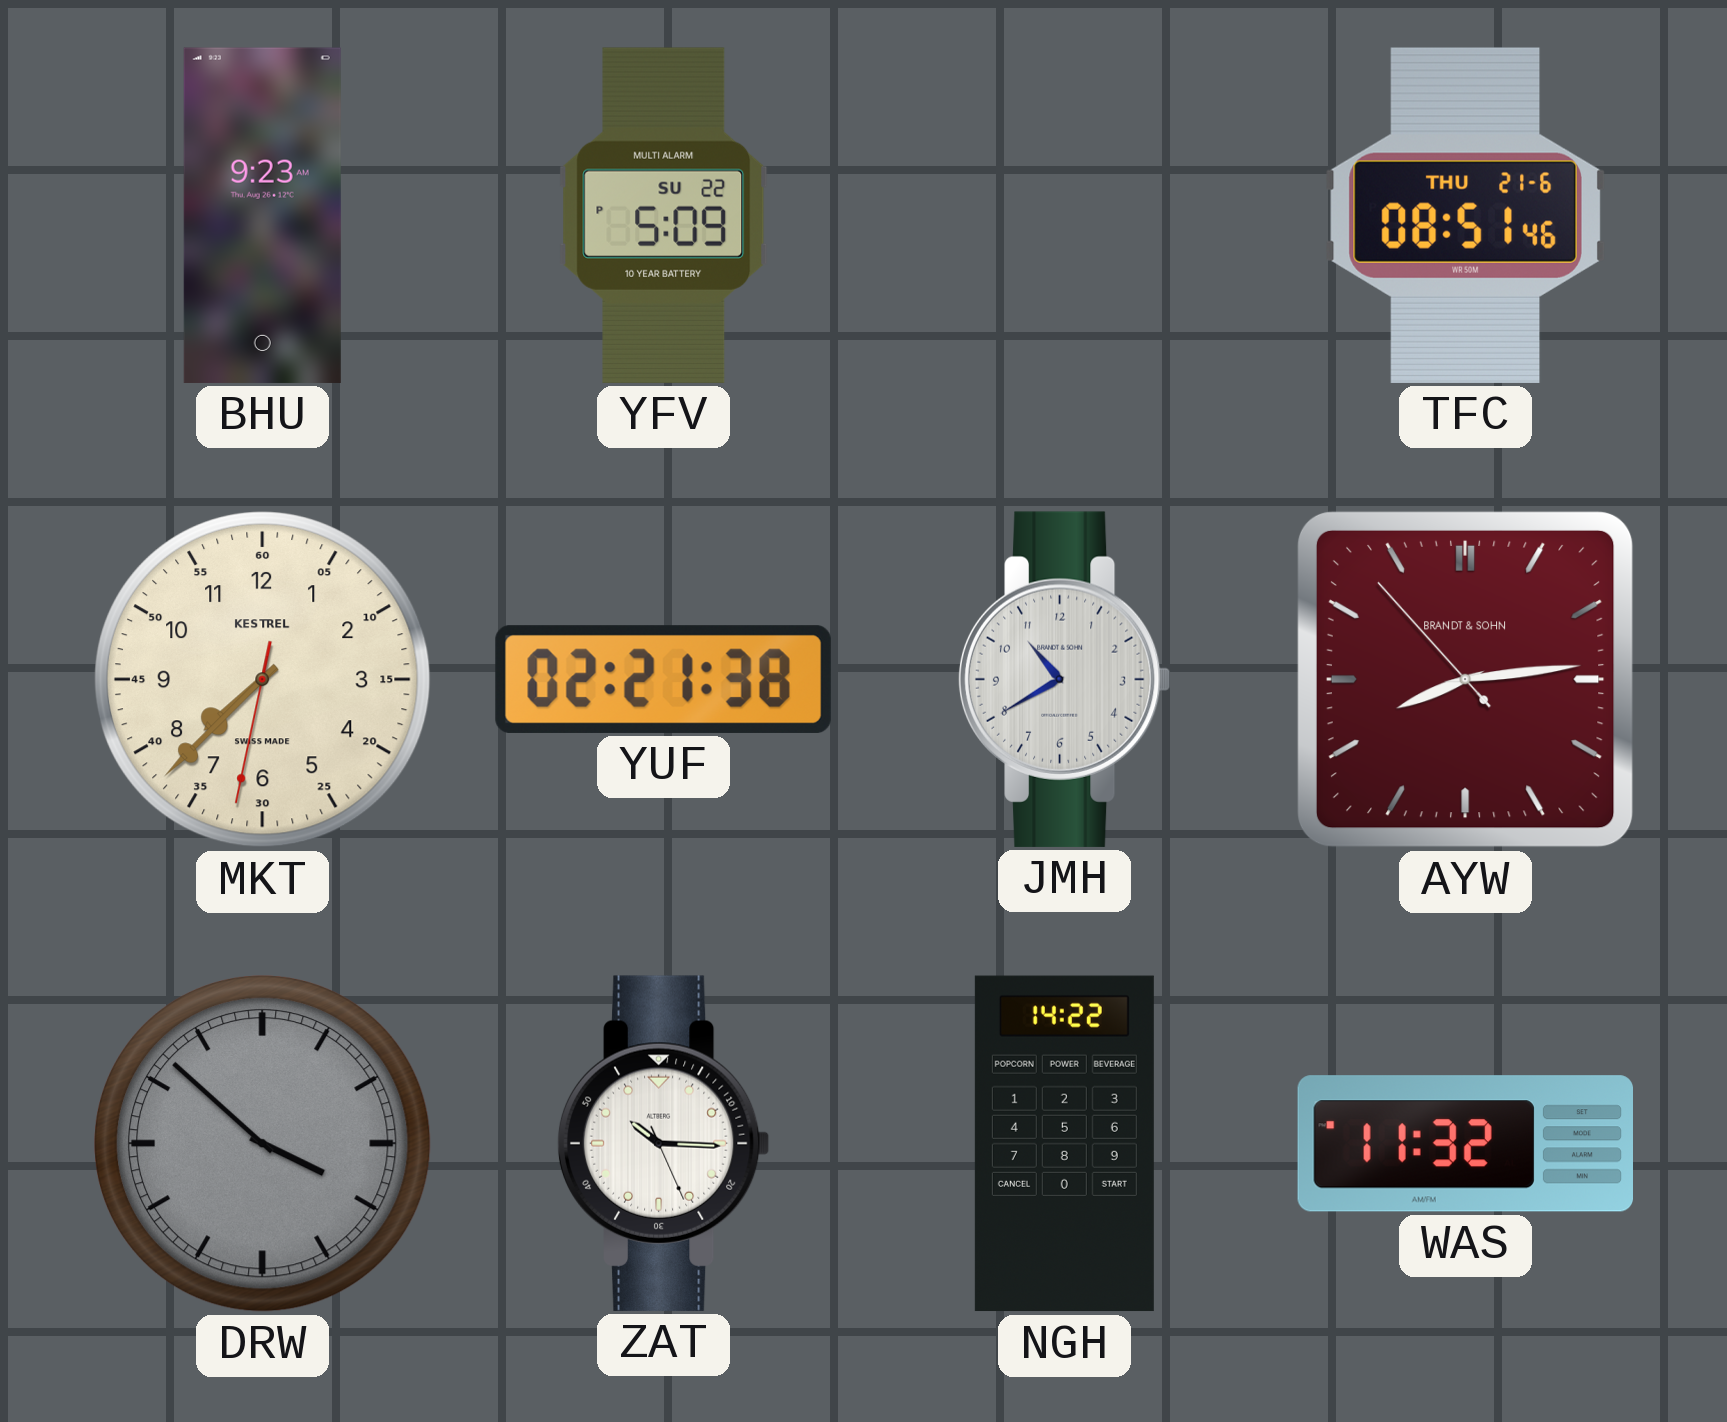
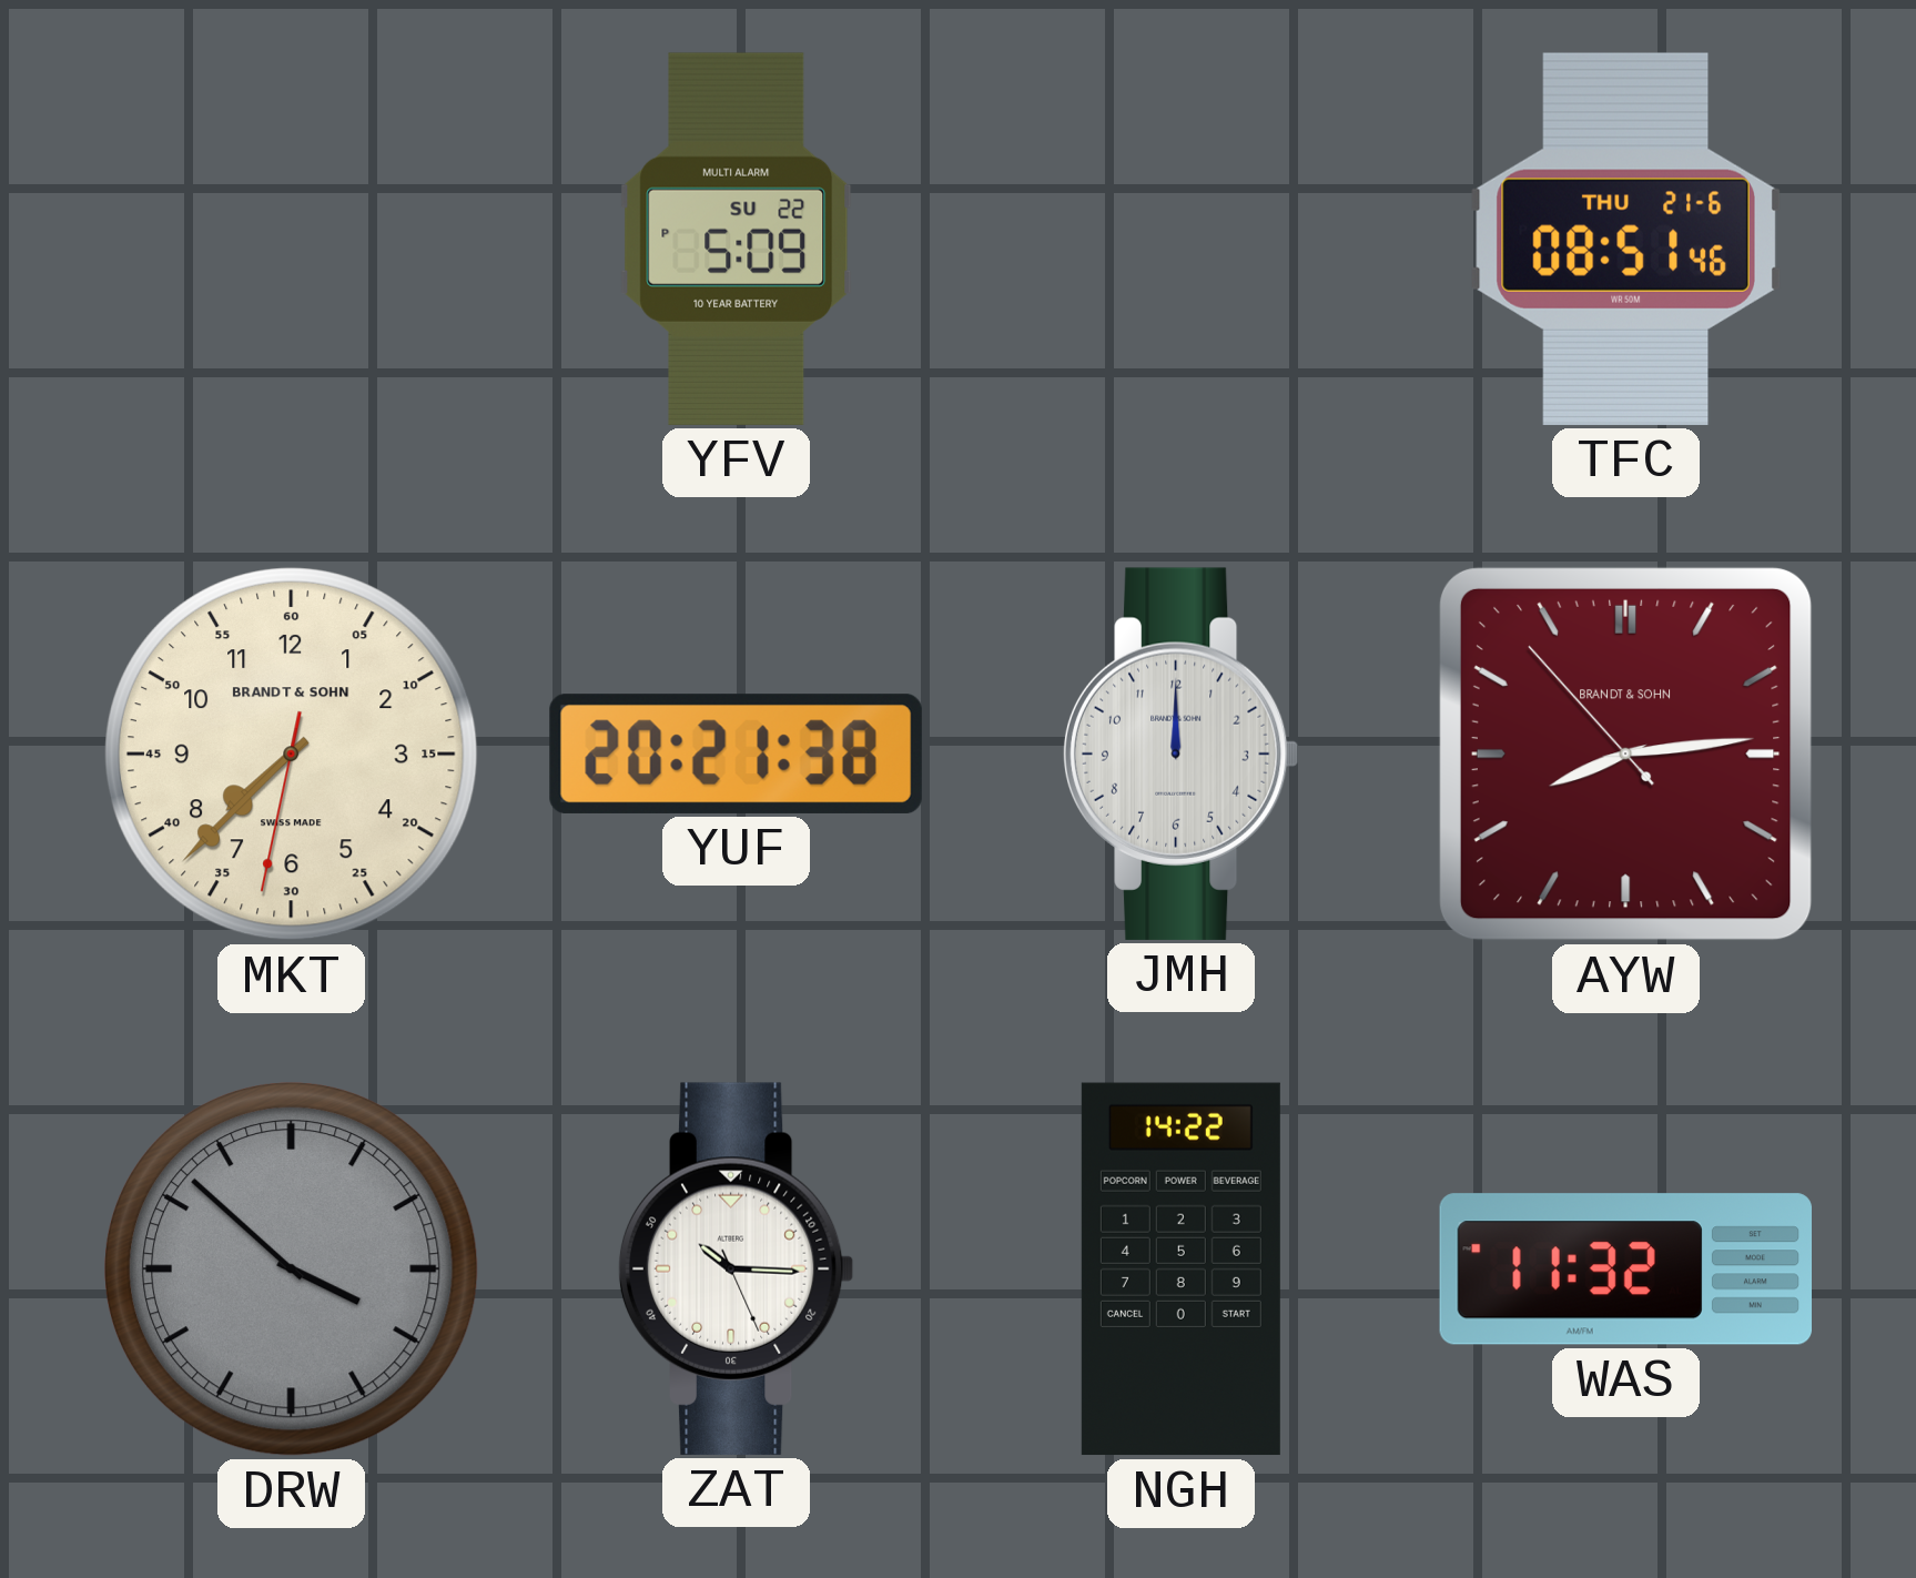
BHU: 9:23 -> none
MKT brand: KESTREL -> BRANDT & SOHN
YUF: 02:21 -> 20:21
JMH: 10:40 -> 12:00
